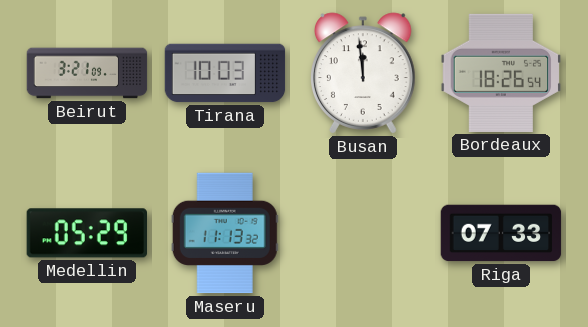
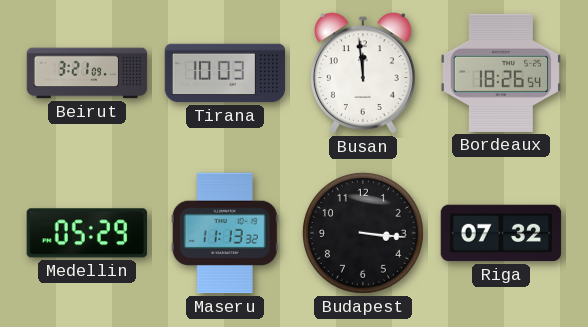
Budapest: none -> 3:16
Riga: 07:33 -> 07:32
